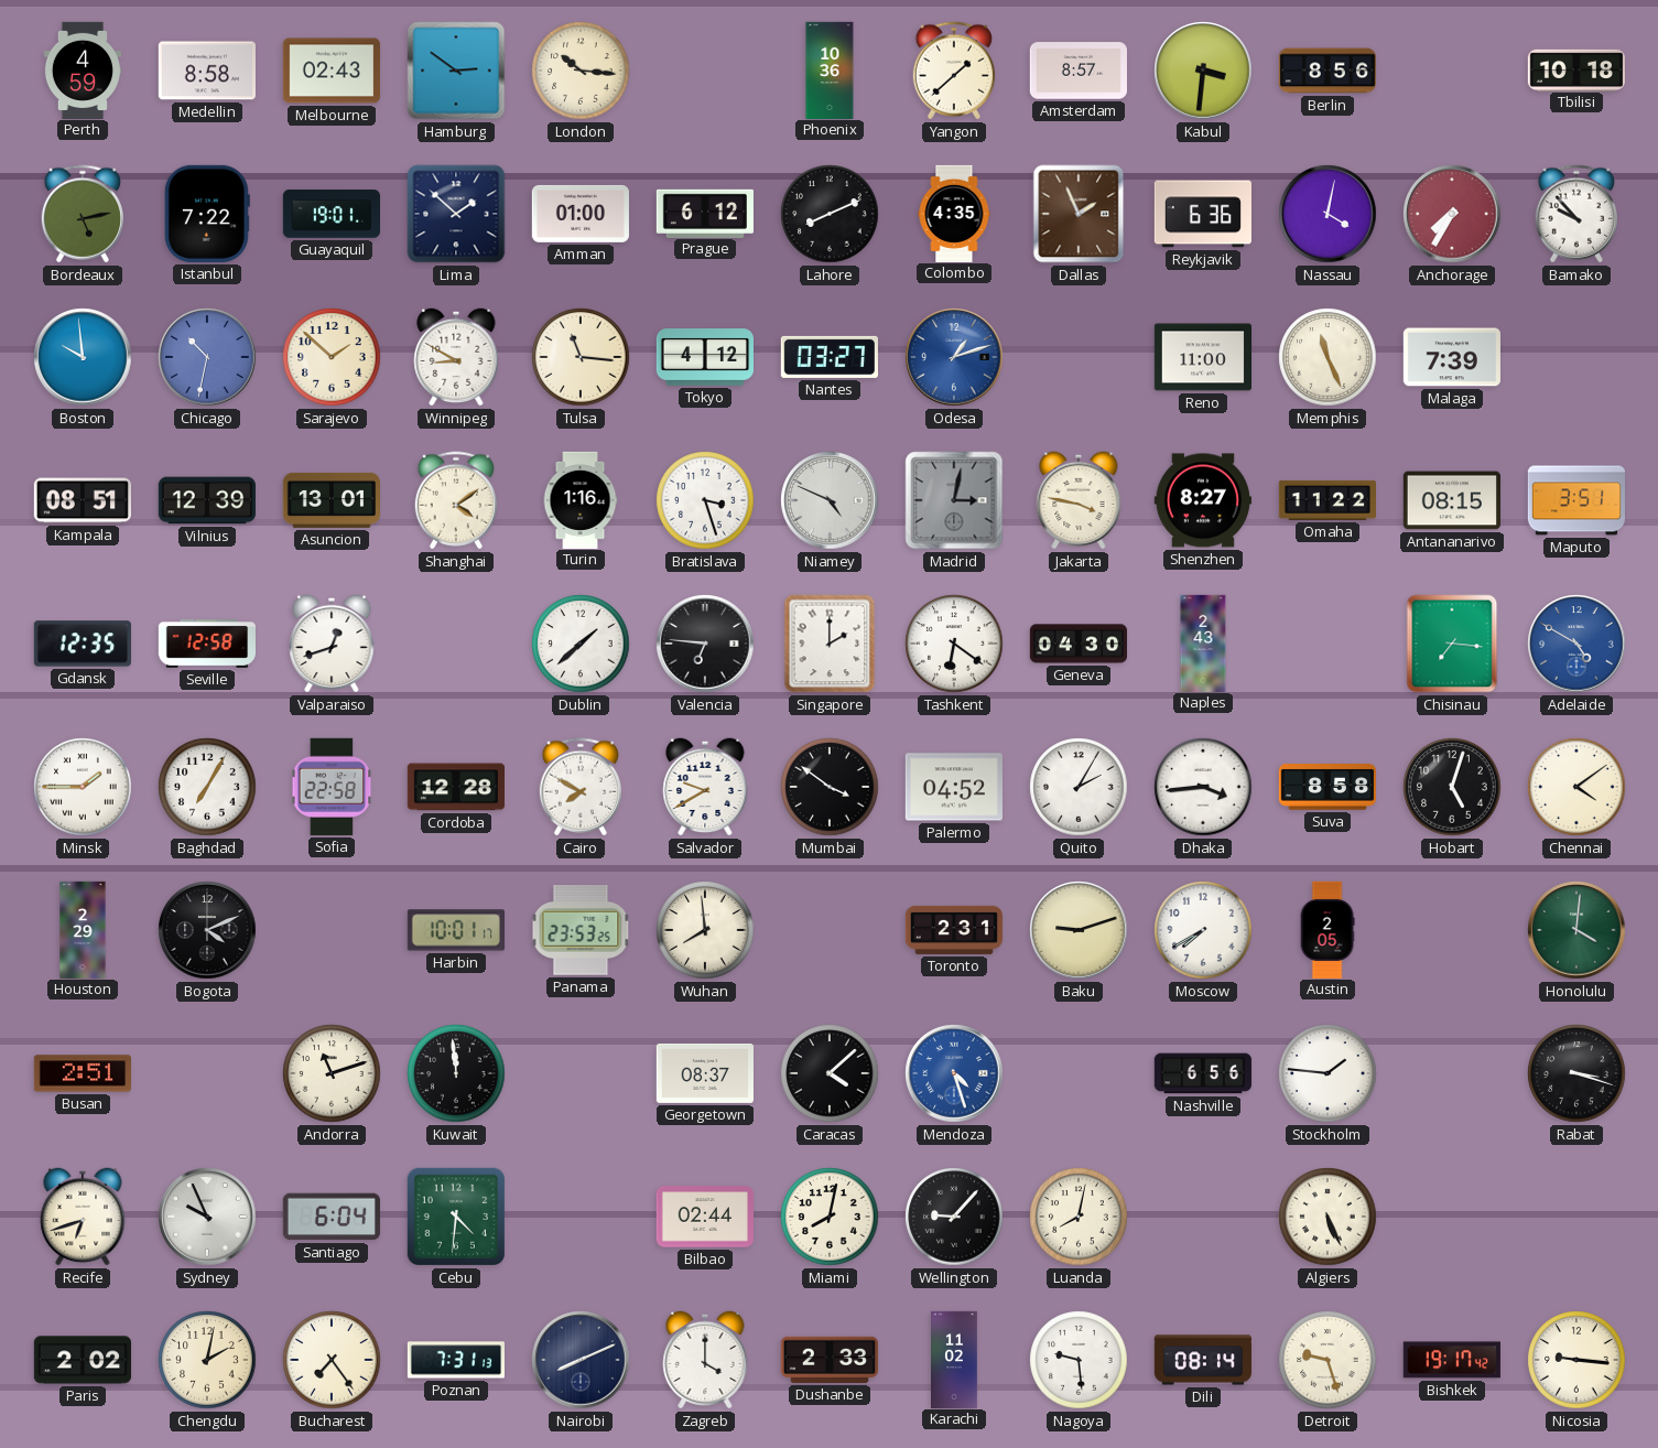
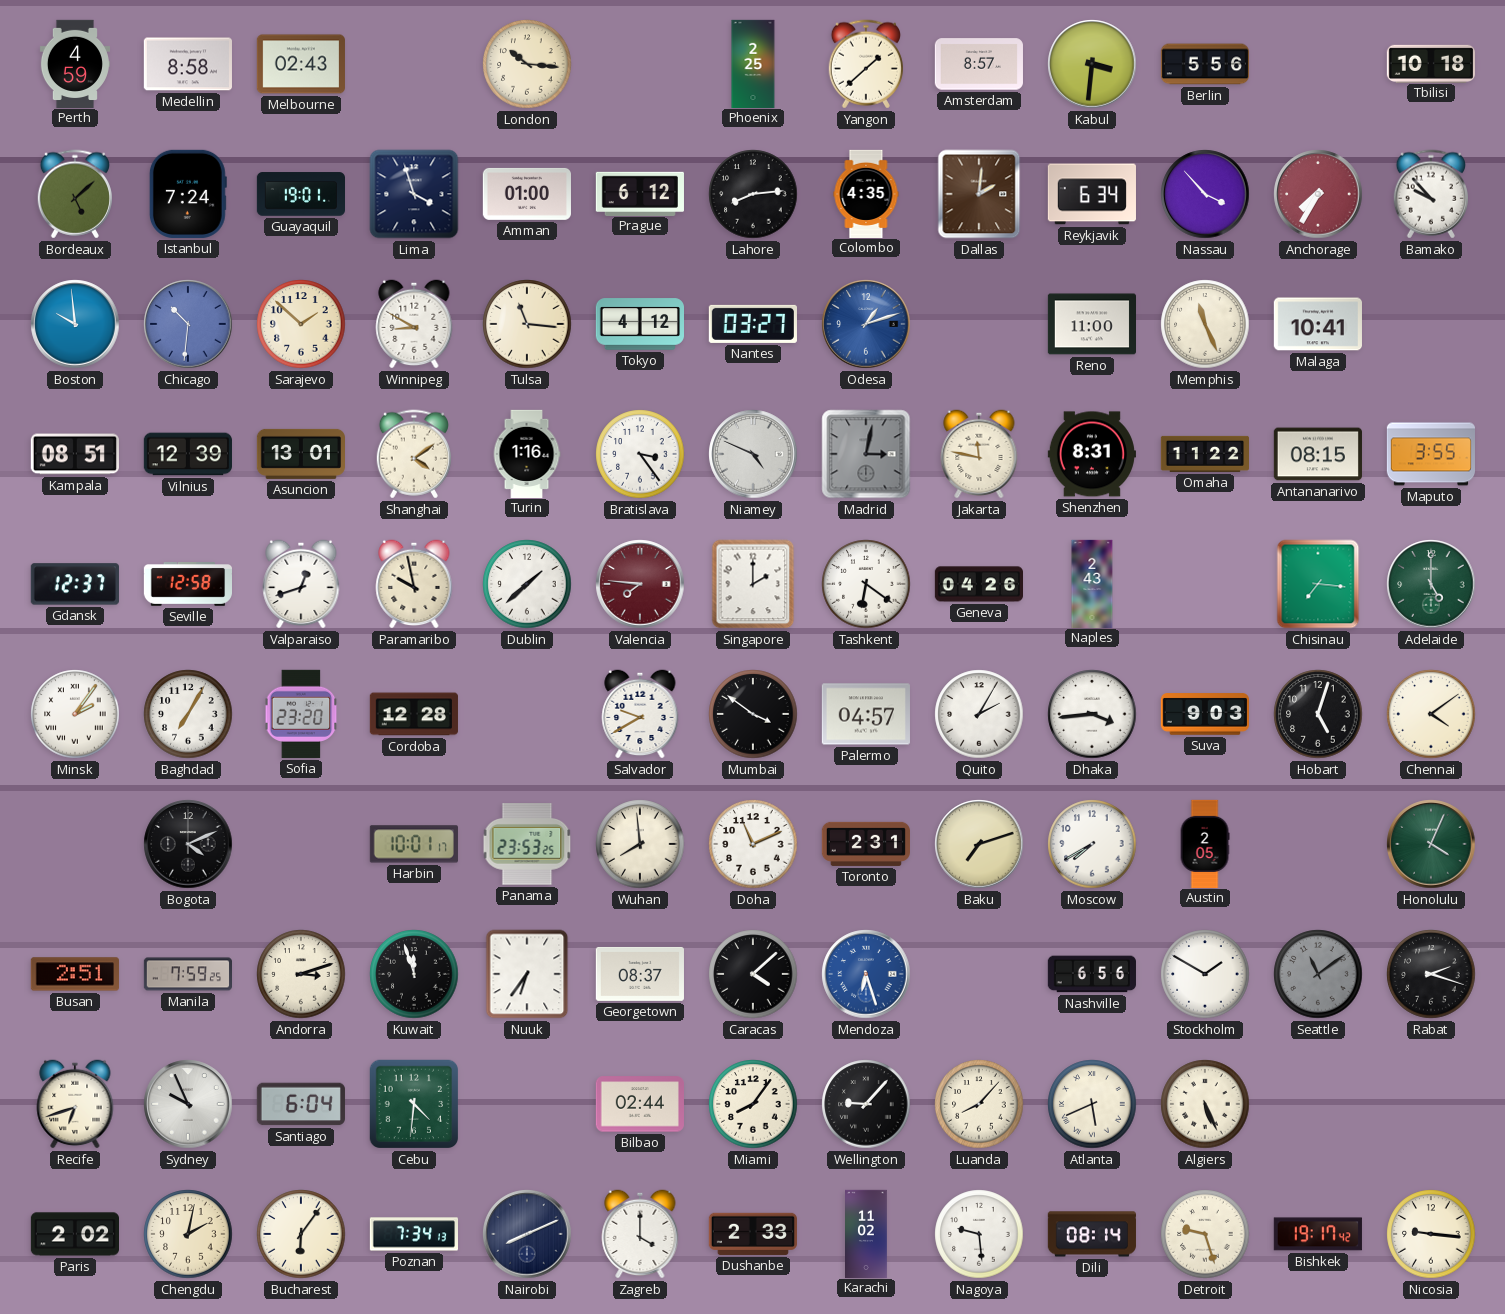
Hamburg: 2:51 -> none
Phoenix: 10:36 -> 2:25
Berlin: 8:56 -> 5:56
Bordeaux: 5:13 -> 5:08
Istanbul: 7:22 -> 7:24
Lima: 1:52 -> 3:57
Lahore: 8:11 -> 8:14
Dallas: 1:56 -> 2:01
Reykjavik: 6:36 -> 6:34
Nassau: 4:02 -> 3:53
Chicago: 10:32 -> 10:31
Malaga: 7:39 -> 10:41
Bratislava: 3:27 -> 3:24
Jakarta: 3:47 -> 11:47
Shenzhen: 8:27 -> 8:31
Maputo: 3:51 -> 3:55
Gdansk: 12:35 -> 12:37
Paramaribo: none -> 9:58
Valencia: 6:46 -> 7:46
Valencia dial: black -> burgundy
Geneva: 04:30 -> 04:26
Adelaide: 4:50 -> 5:00
Adelaide dial: blue -> green
Minsk: 1:45 -> 2:06
Sofia: 22:58 -> 23:20
Cairo: 7:50 -> none
Palermo: 04:52 -> 04:57
Suva: 8:58 -> 9:03
Houston: 2:29 -> none
Doha: none -> 11:11
Baku: 9:12 -> 7:12
Honolulu: 4:01 -> 4:04
Manila: none -> 7:59
Andorra: 11:12 -> 3:12
Kuwait: 11:59 -> 11:57
Nuuk: none -> 6:36
Mendoza: 4:27 -> 6:27
Stockholm: 1:46 -> 1:50
Seattle: none -> 11:09
Rabat: 3:18 -> 2:18
Miami: 8:02 -> 8:06
Luanda: 8:02 -> 8:07
Atlanta: none -> 5:41
Bucharest: 7:24 -> 6:06
Poznan: 7:31 -> 7:34
